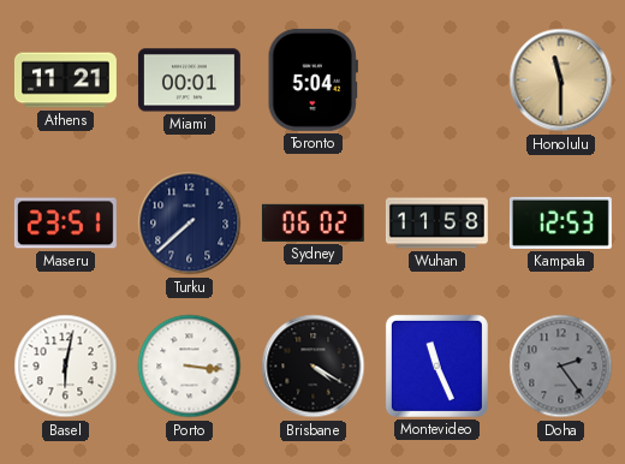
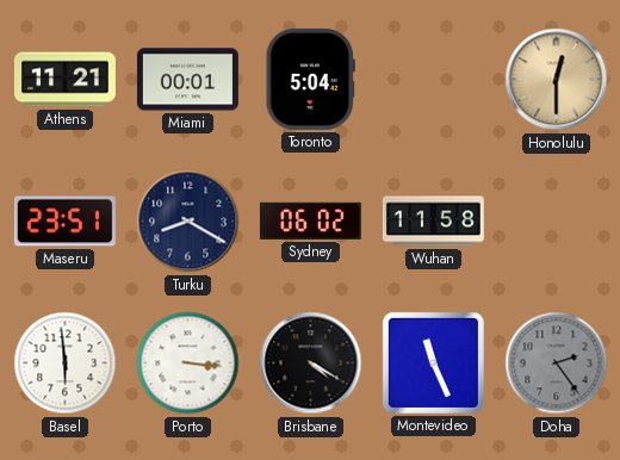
Honolulu: 11:30 -> 12:30
Turku: 7:38 -> 8:20
Kampala: 12:53 -> none
Basel: 6:02 -> 5:59
